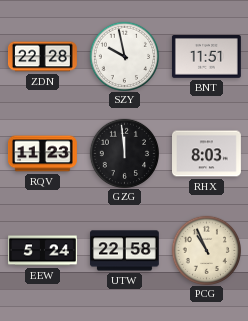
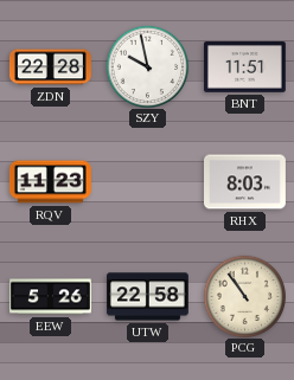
GZG: 11:59 -> none
EEW: 5:24 -> 5:26
PCG: 10:56 -> 10:54
